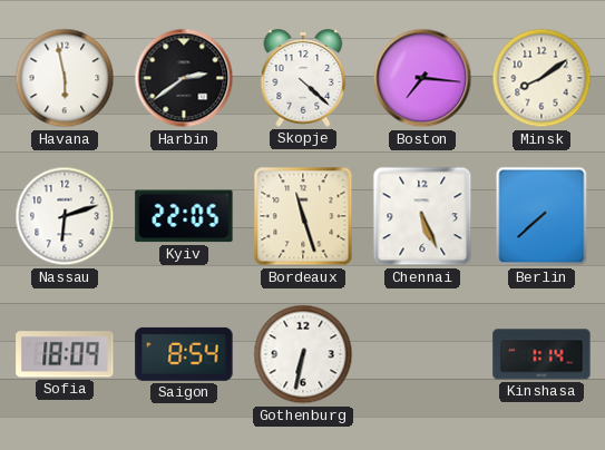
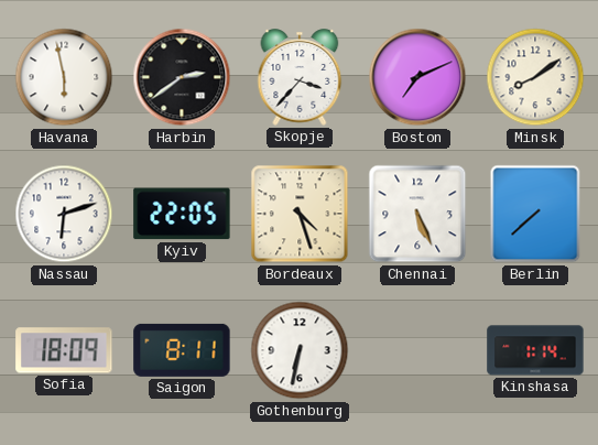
Skopje: 4:22 -> 3:37
Boston: 7:16 -> 7:11
Bordeaux: 11:27 -> 4:27
Saigon: 8:54 -> 8:11
